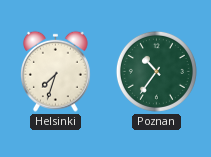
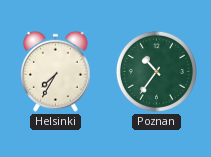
Helsinki: 7:33 -> 7:35
